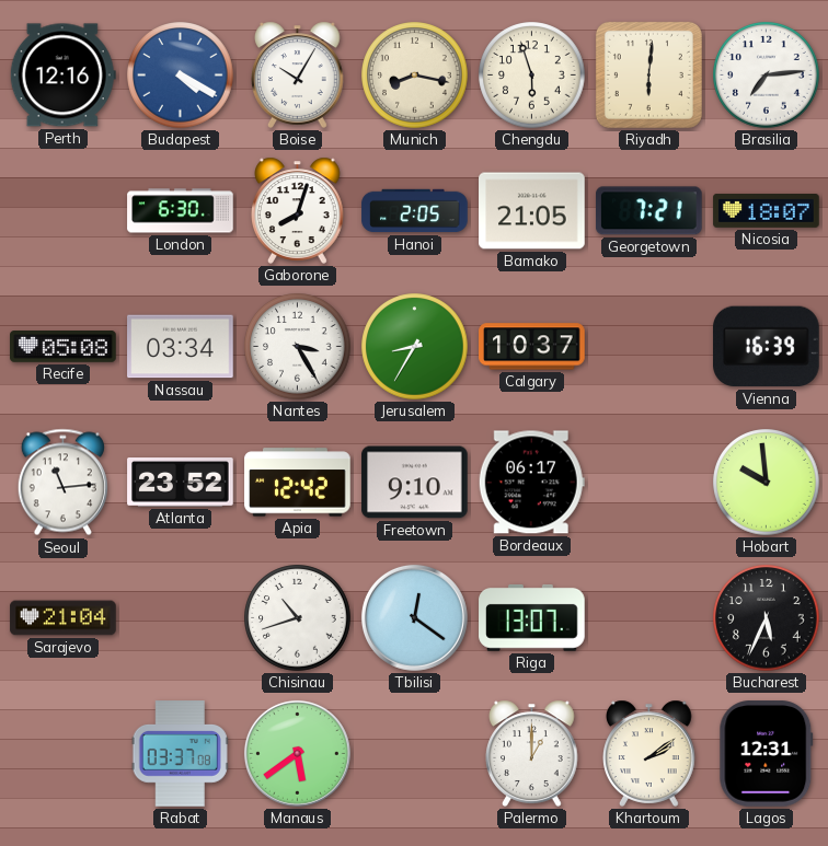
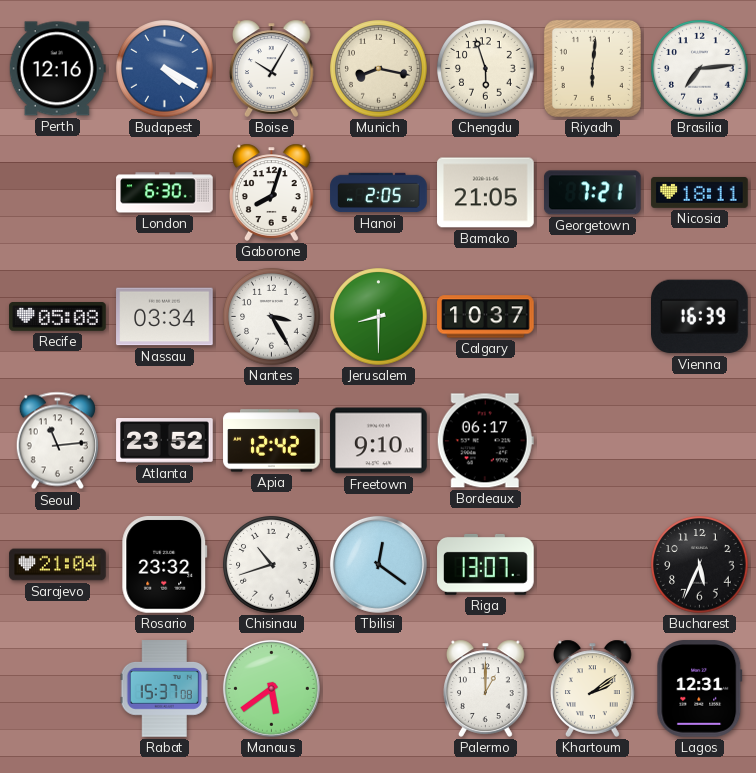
Nicosia: 18:07 -> 18:11
Jerusalem: 8:35 -> 8:30
Hobart: 9:59 -> none
Rosario: none -> 23:32
Rabat: 03:37 -> 15:37
